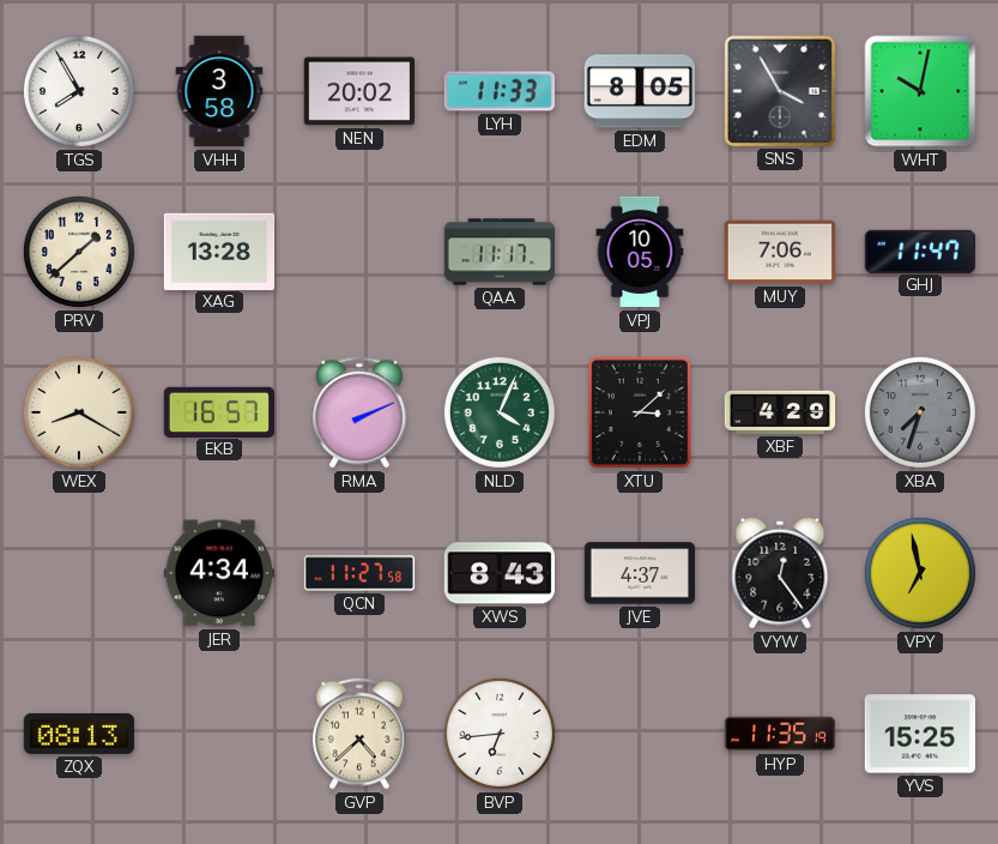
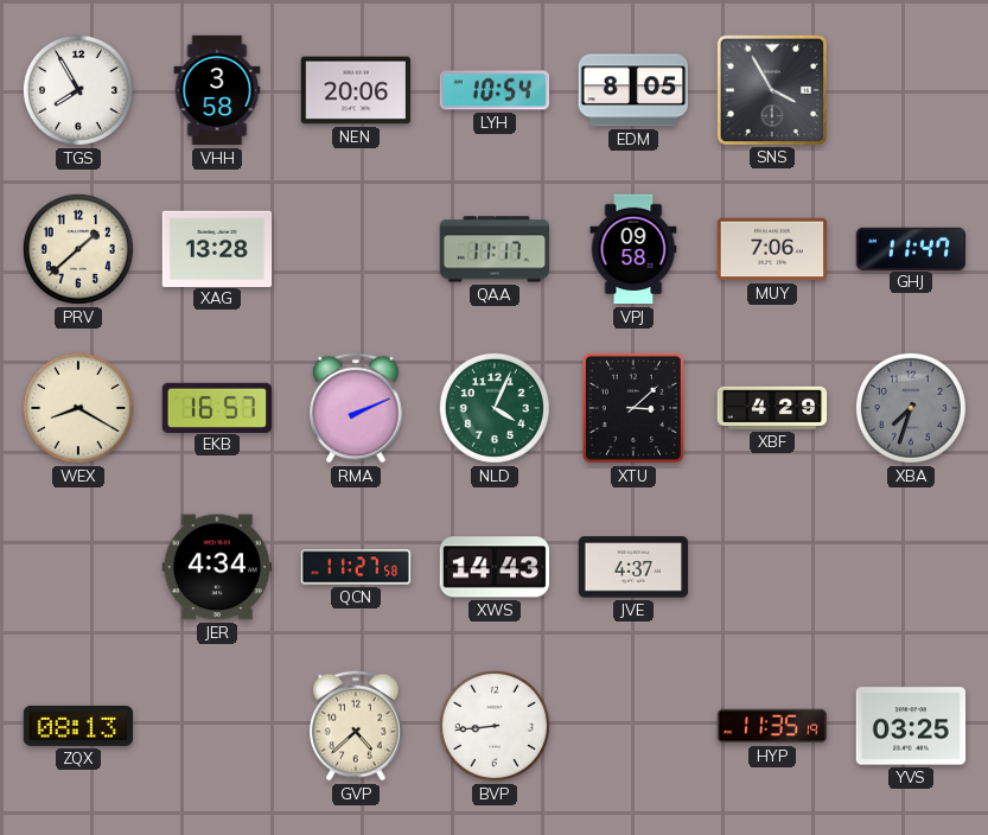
NEN: 20:02 -> 20:06
LYH: 11:33 -> 10:54
WHT: 10:02 -> none
VPJ: 10:05 -> 09:58
XWS: 8:43 -> 14:43
VYW: 12:24 -> none
VPY: 6:58 -> none
BVP: 6:44 -> 8:44
YVS: 15:25 -> 03:25
